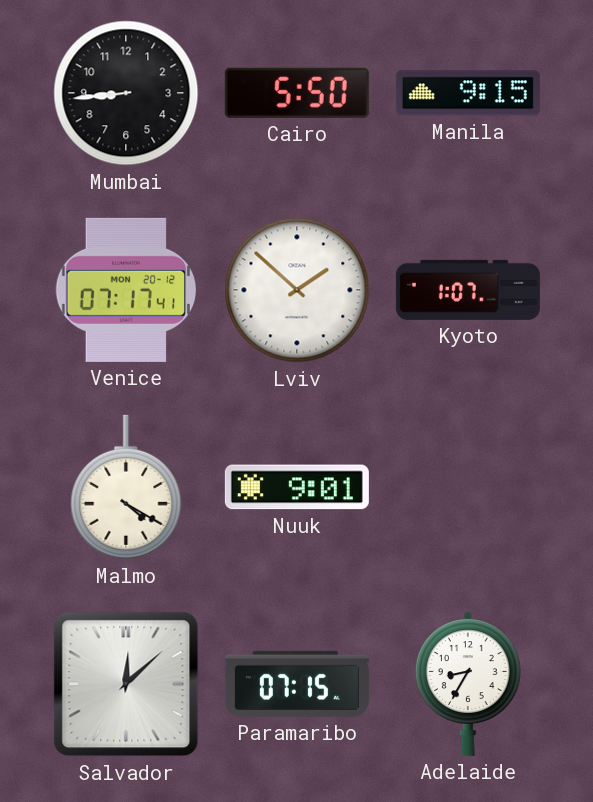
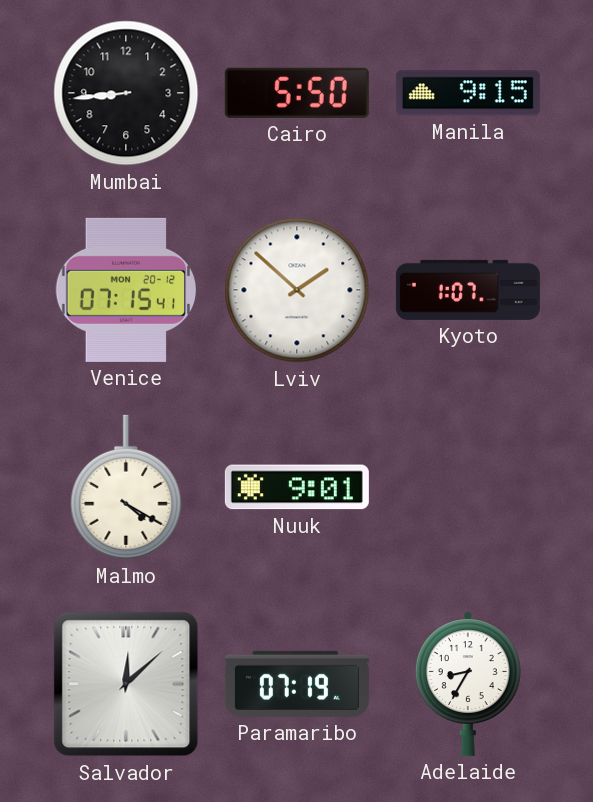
Venice: 07:17 -> 07:15
Paramaribo: 07:15 -> 07:19
